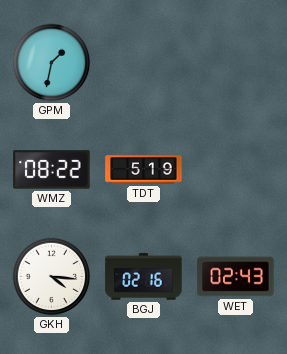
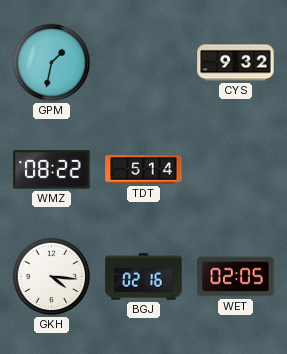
CYS: none -> 9:32
TDT: 5:19 -> 5:14
WET: 02:43 -> 02:05
